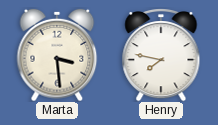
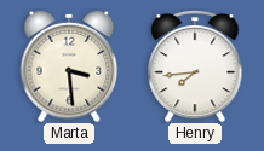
Henry: 7:47 -> 7:44
